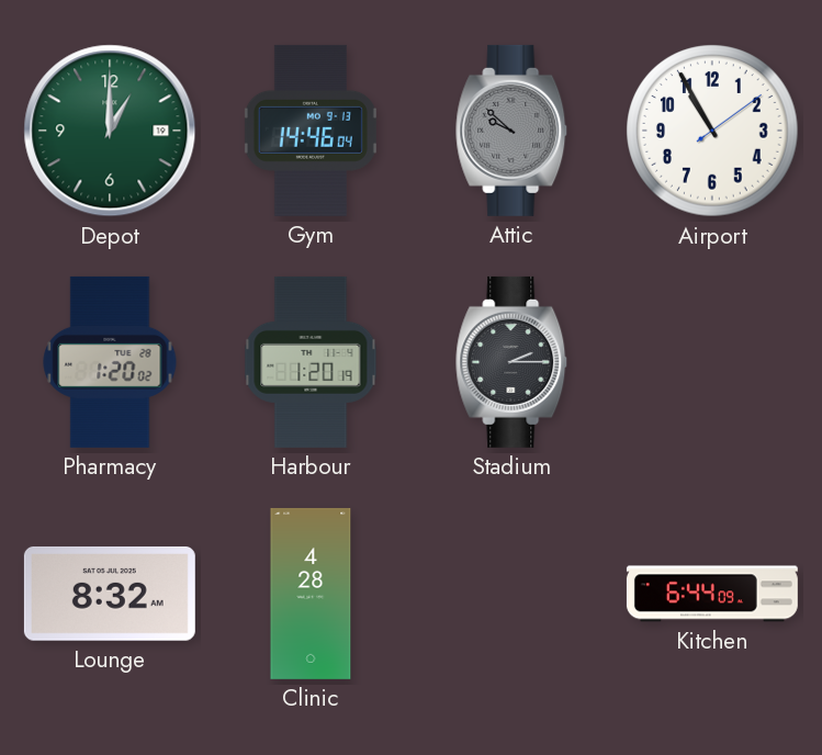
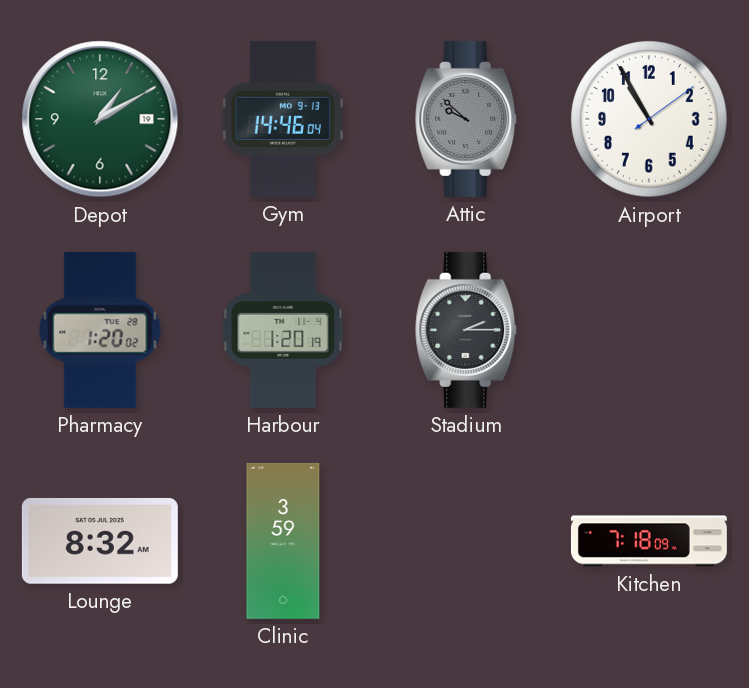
Depot: 1:00 -> 1:10
Clinic: 4:28 -> 3:59
Kitchen: 6:44 -> 7:18
